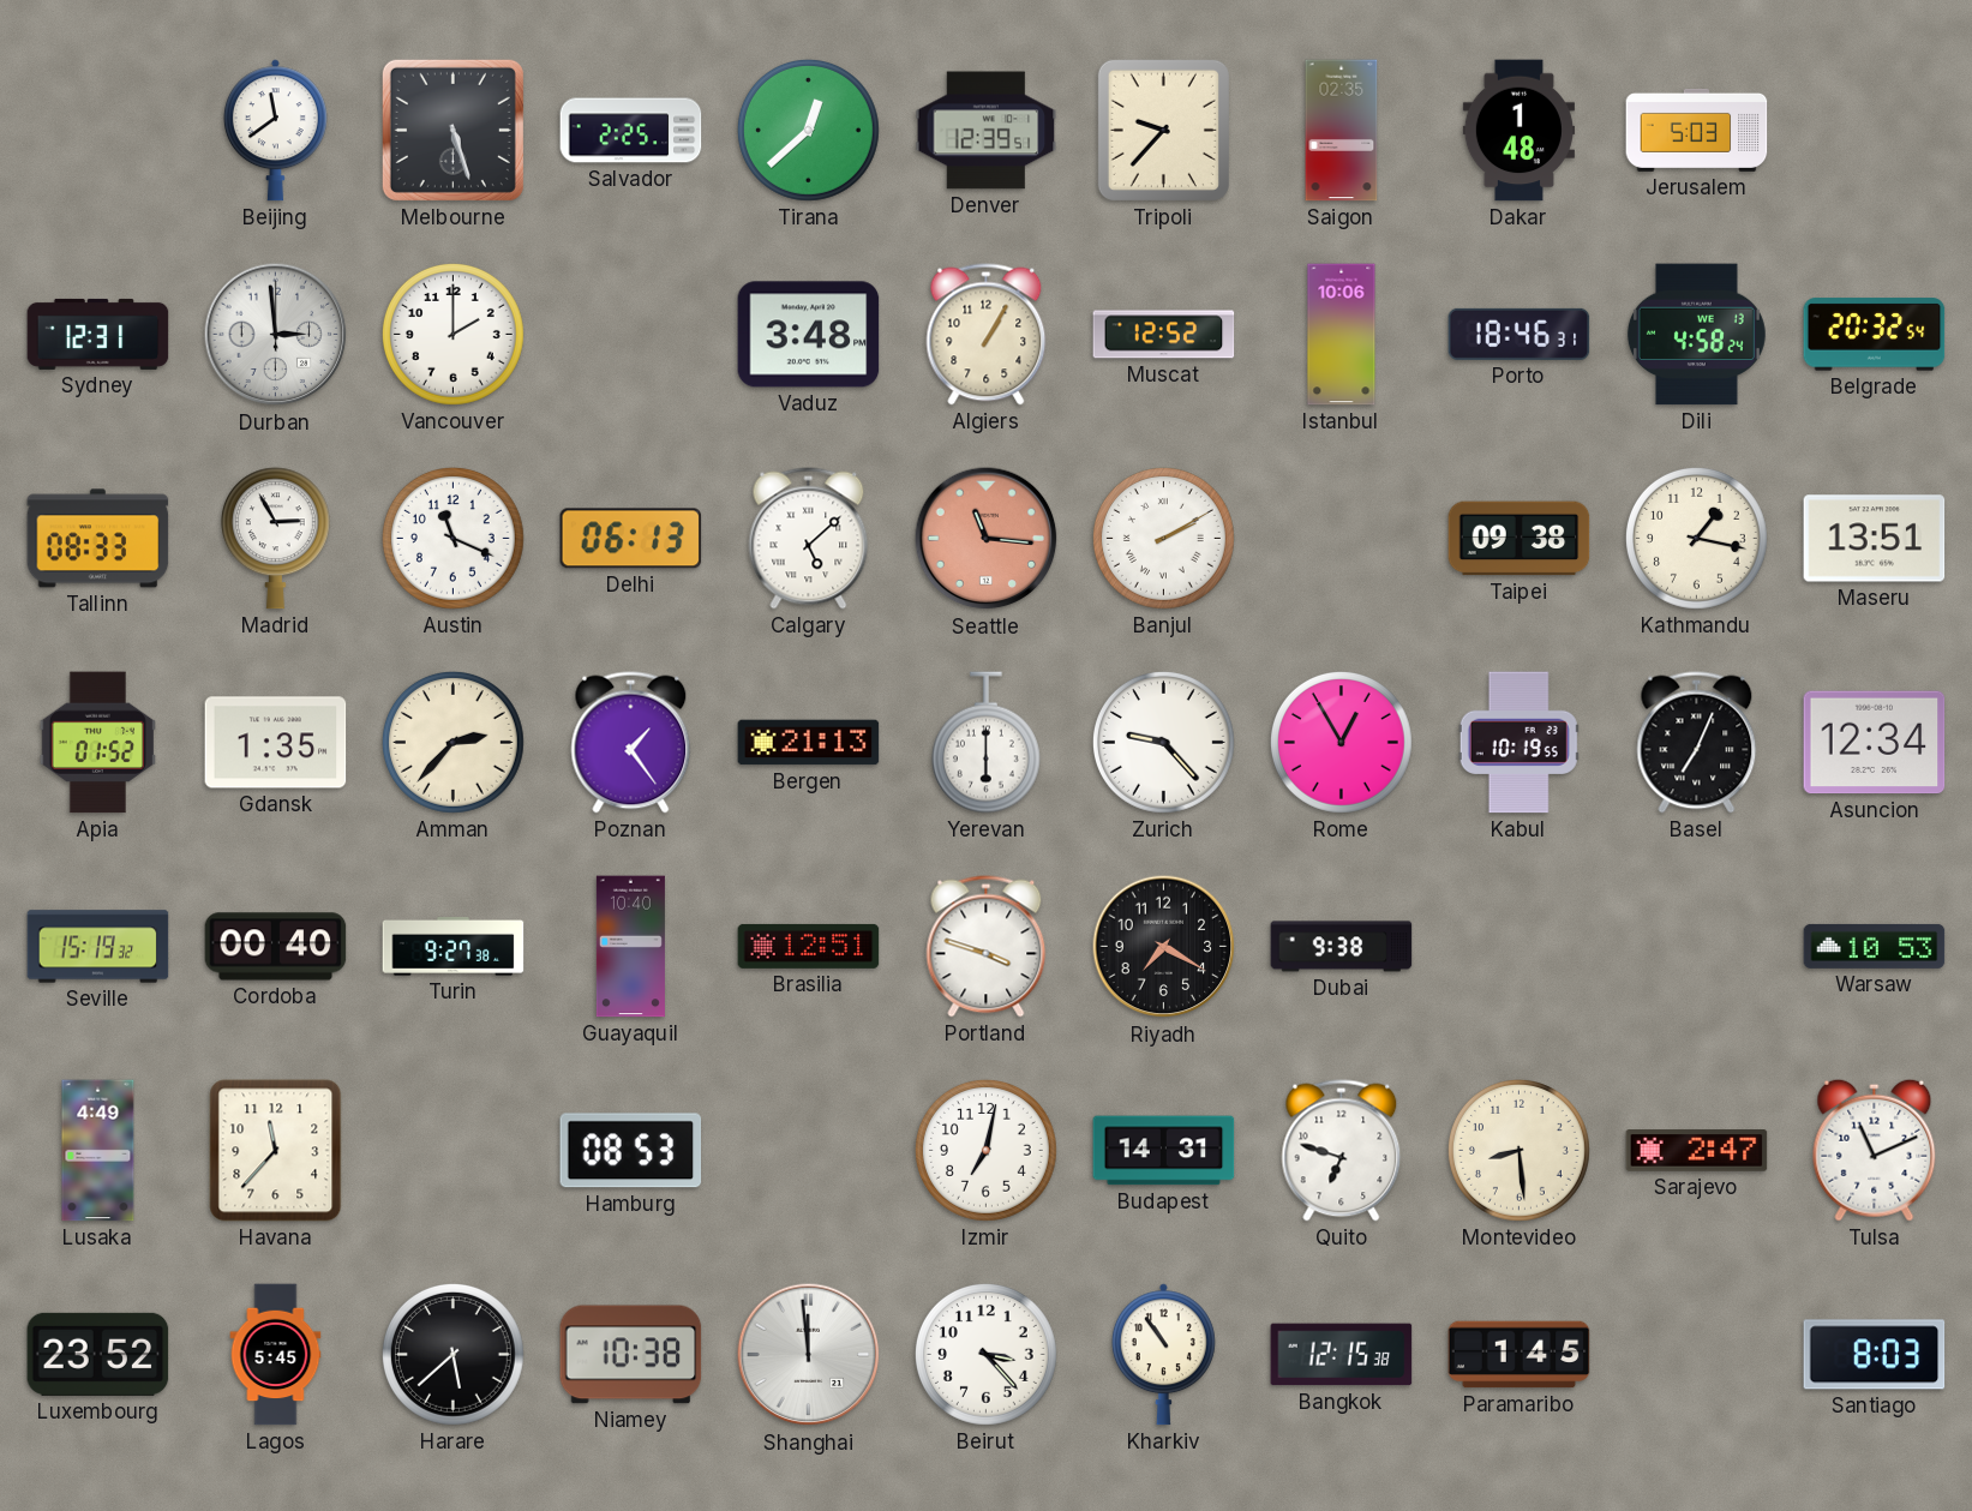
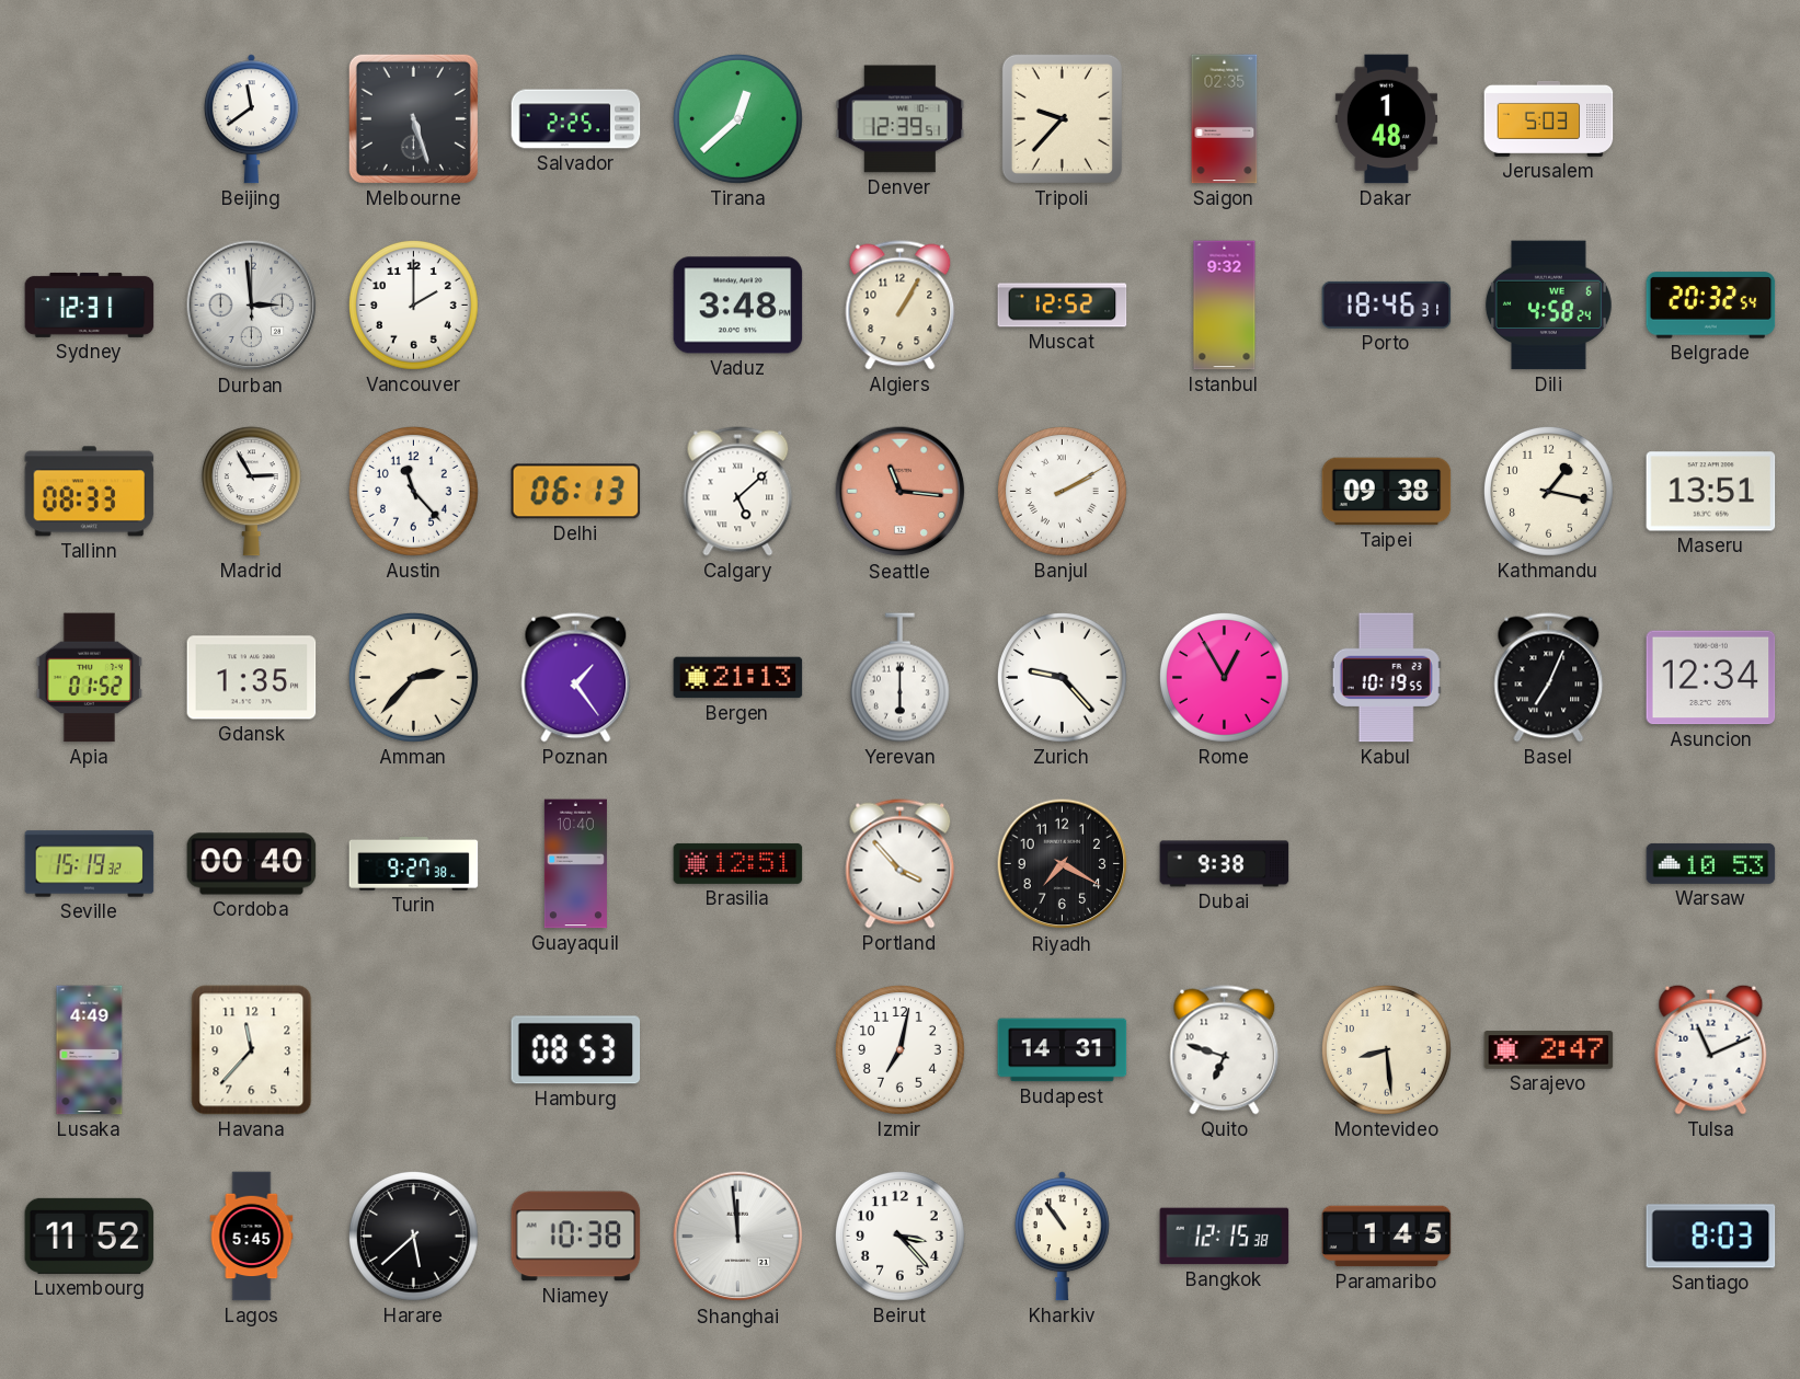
Istanbul: 10:06 -> 9:32
Dili date: WE 13 -> WE 6
Austin: 11:19 -> 11:23
Portland: 3:48 -> 3:53
Luxembourg: 23:52 -> 11:52
